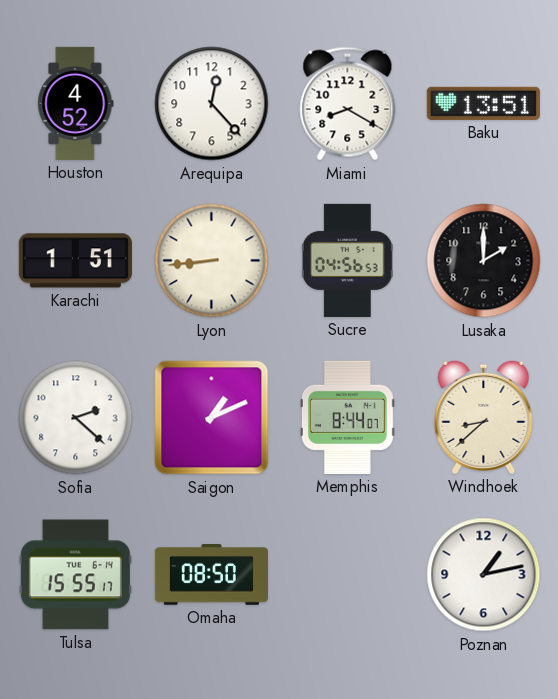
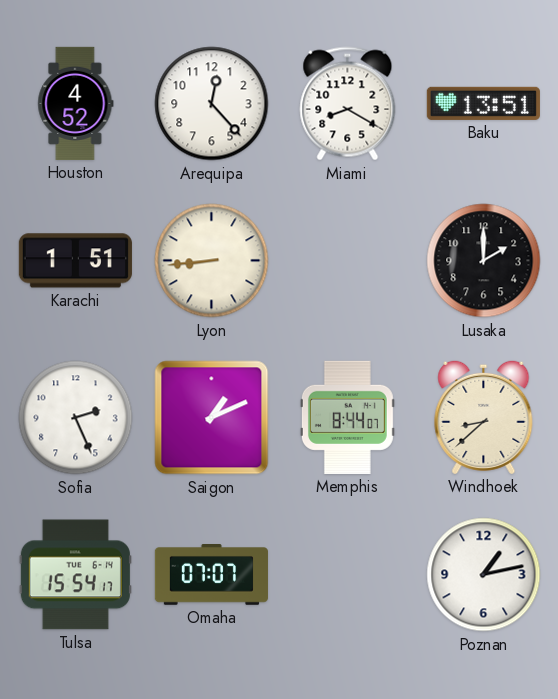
Sucre: 04:56 -> none
Sofia: 2:22 -> 2:26
Tulsa: 15:55 -> 15:54
Omaha: 08:50 -> 07:07
